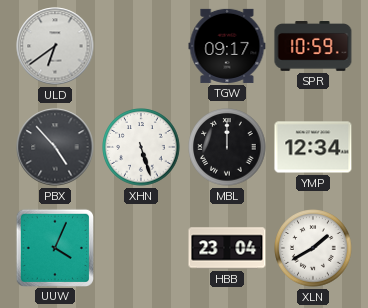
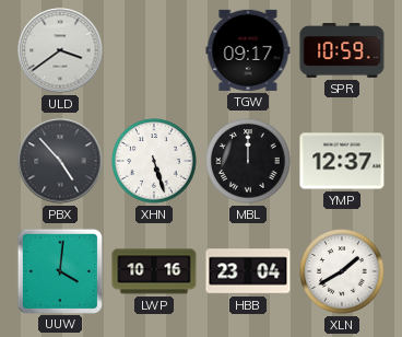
ULD: 6:39 -> 3:39
YMP: 12:34 -> 12:37
UUW: 4:04 -> 4:01
LWP: none -> 10:16
